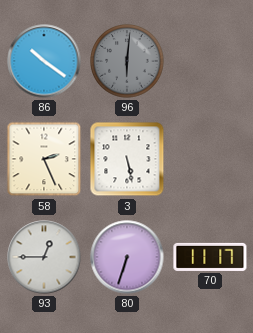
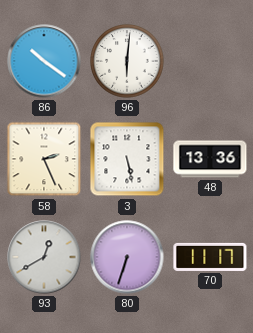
96 dial: grey -> white
48: none -> 13:36
93: 12:45 -> 12:40
